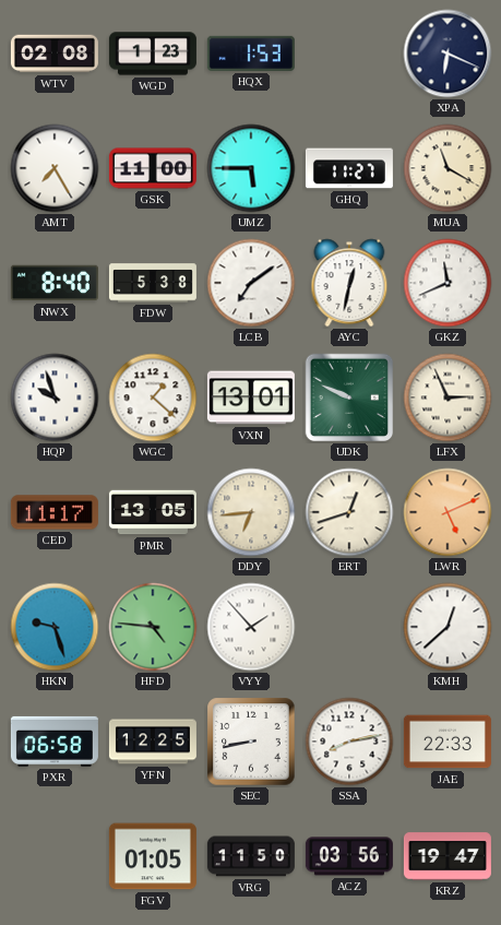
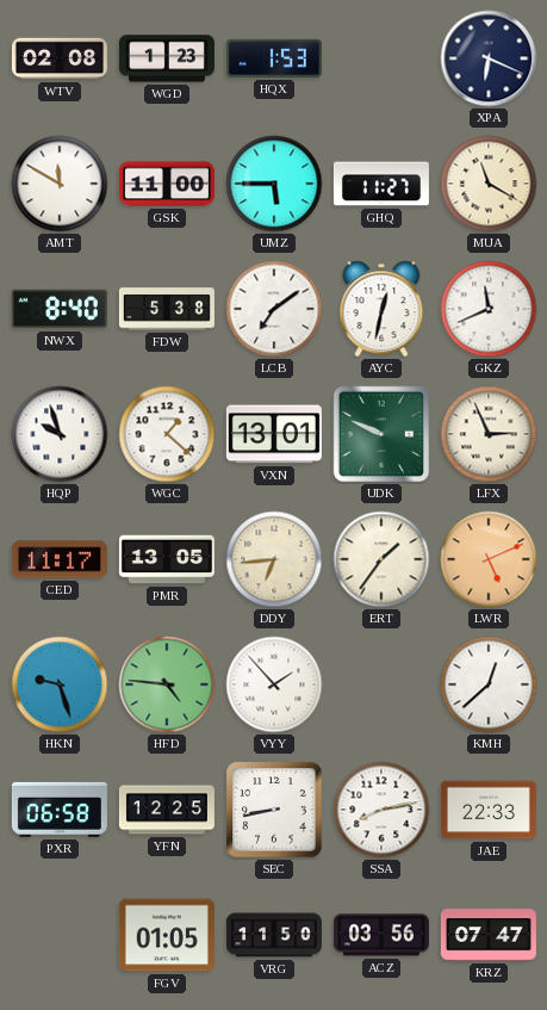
AMT: 7:25 -> 11:50
ERT: 12:42 -> 1:36
KRZ: 19:47 -> 07:47
